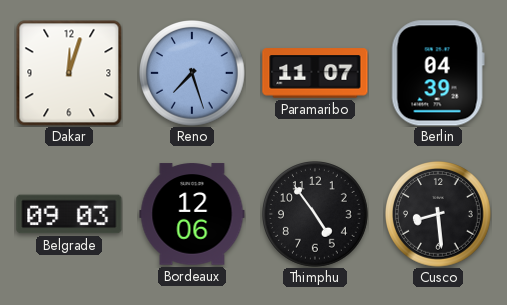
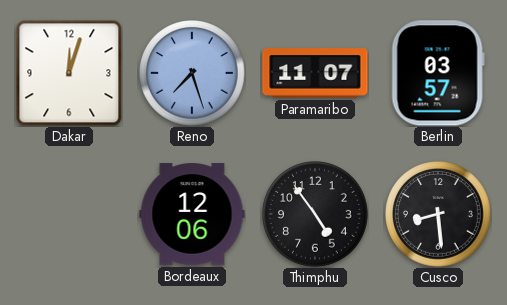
Berlin: 04:39 -> 03:57
Belgrade: 09:03 -> none
